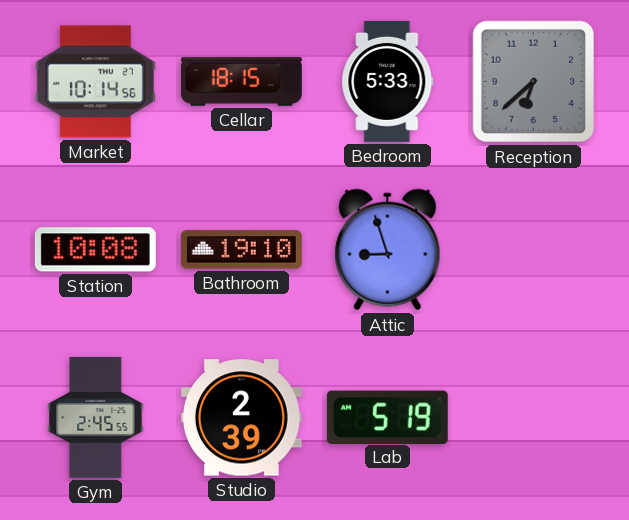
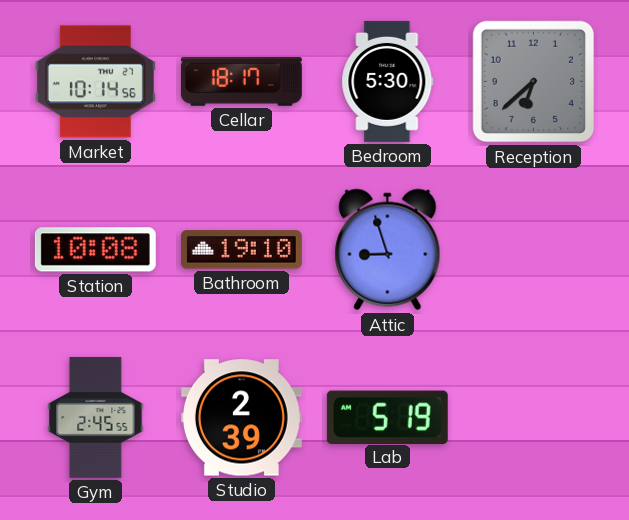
Cellar: 18:15 -> 18:17
Bedroom: 5:33 -> 5:30
